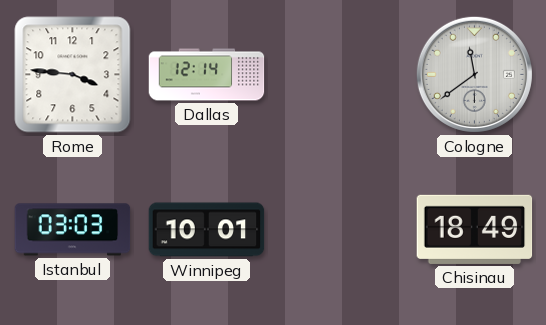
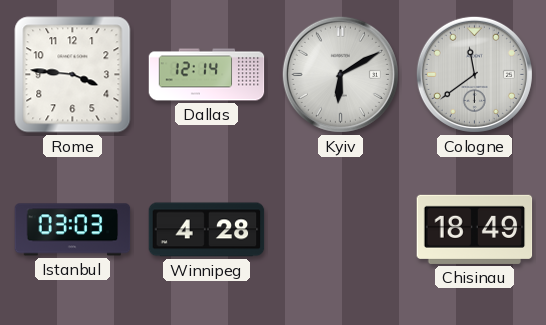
Kyiv: none -> 6:10
Winnipeg: 10:01 -> 4:28
